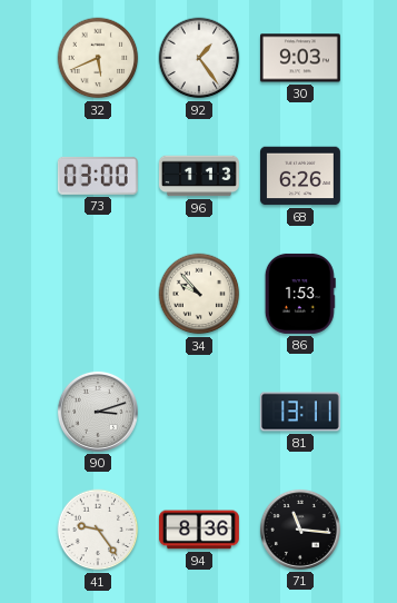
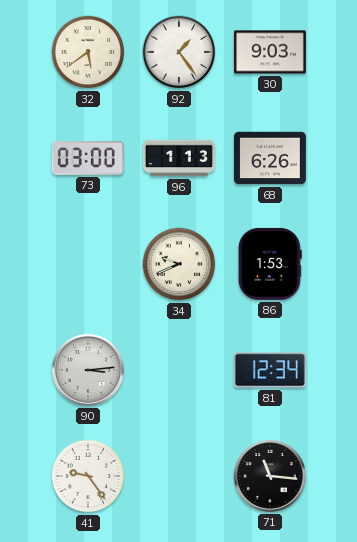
32: 5:41 -> 5:39
34: 9:53 -> 9:41
90: 3:12 -> 3:14
81: 13:11 -> 12:34
94: 8:36 -> none
